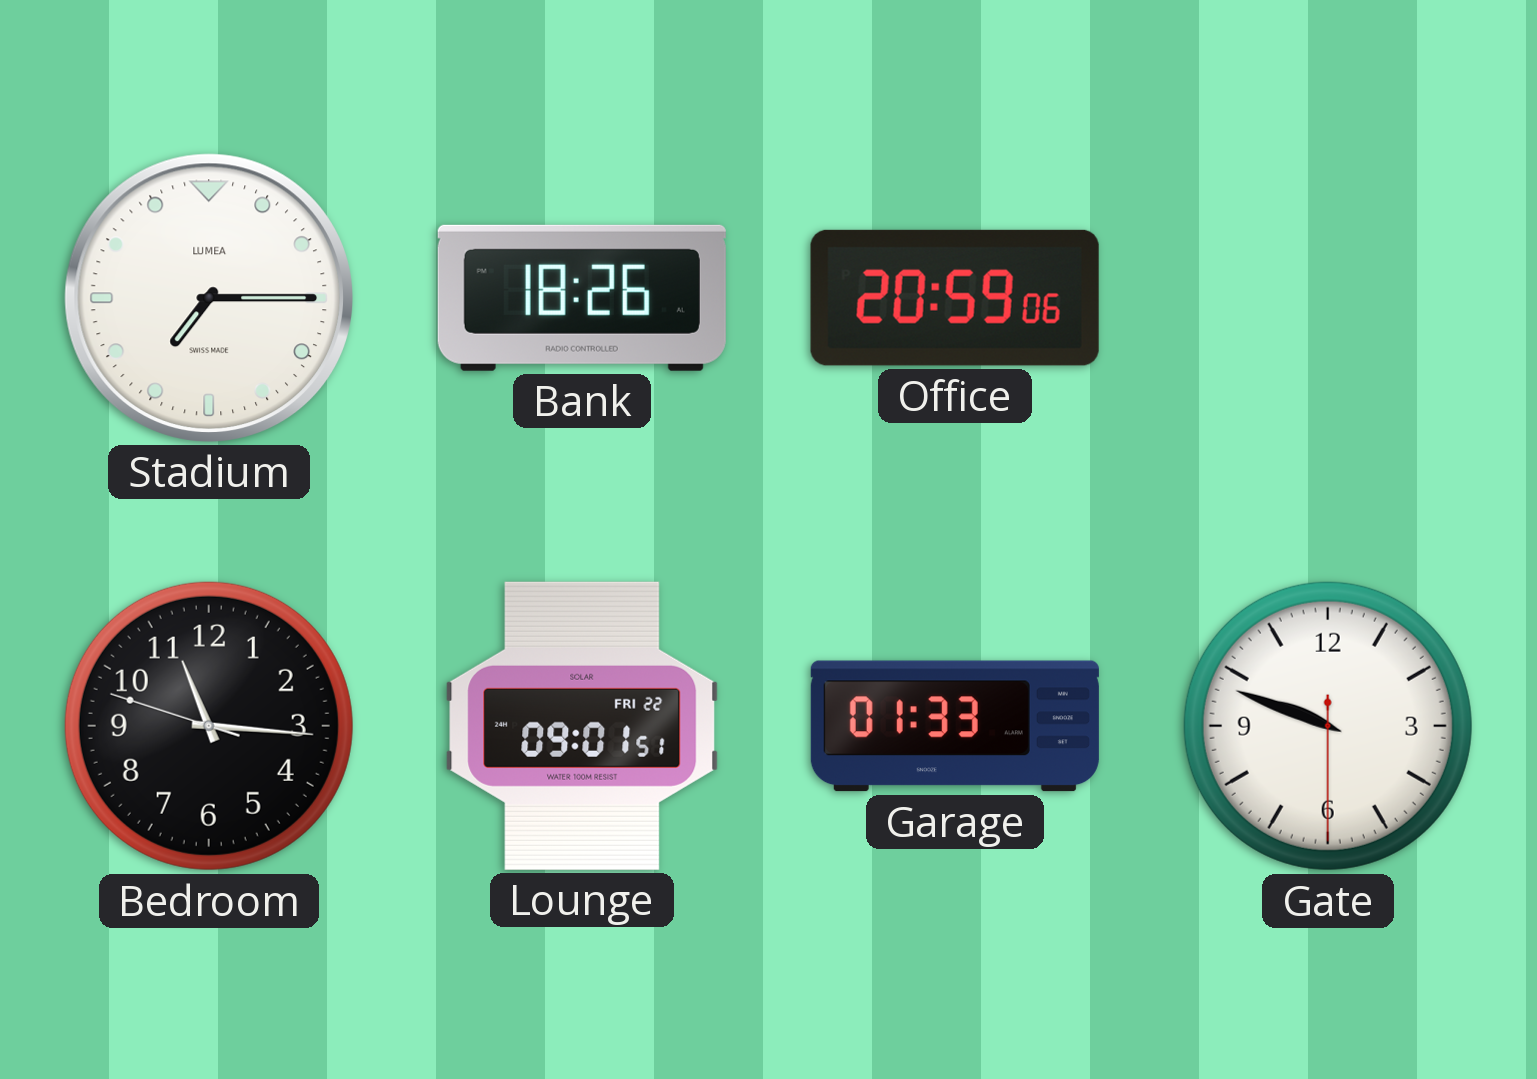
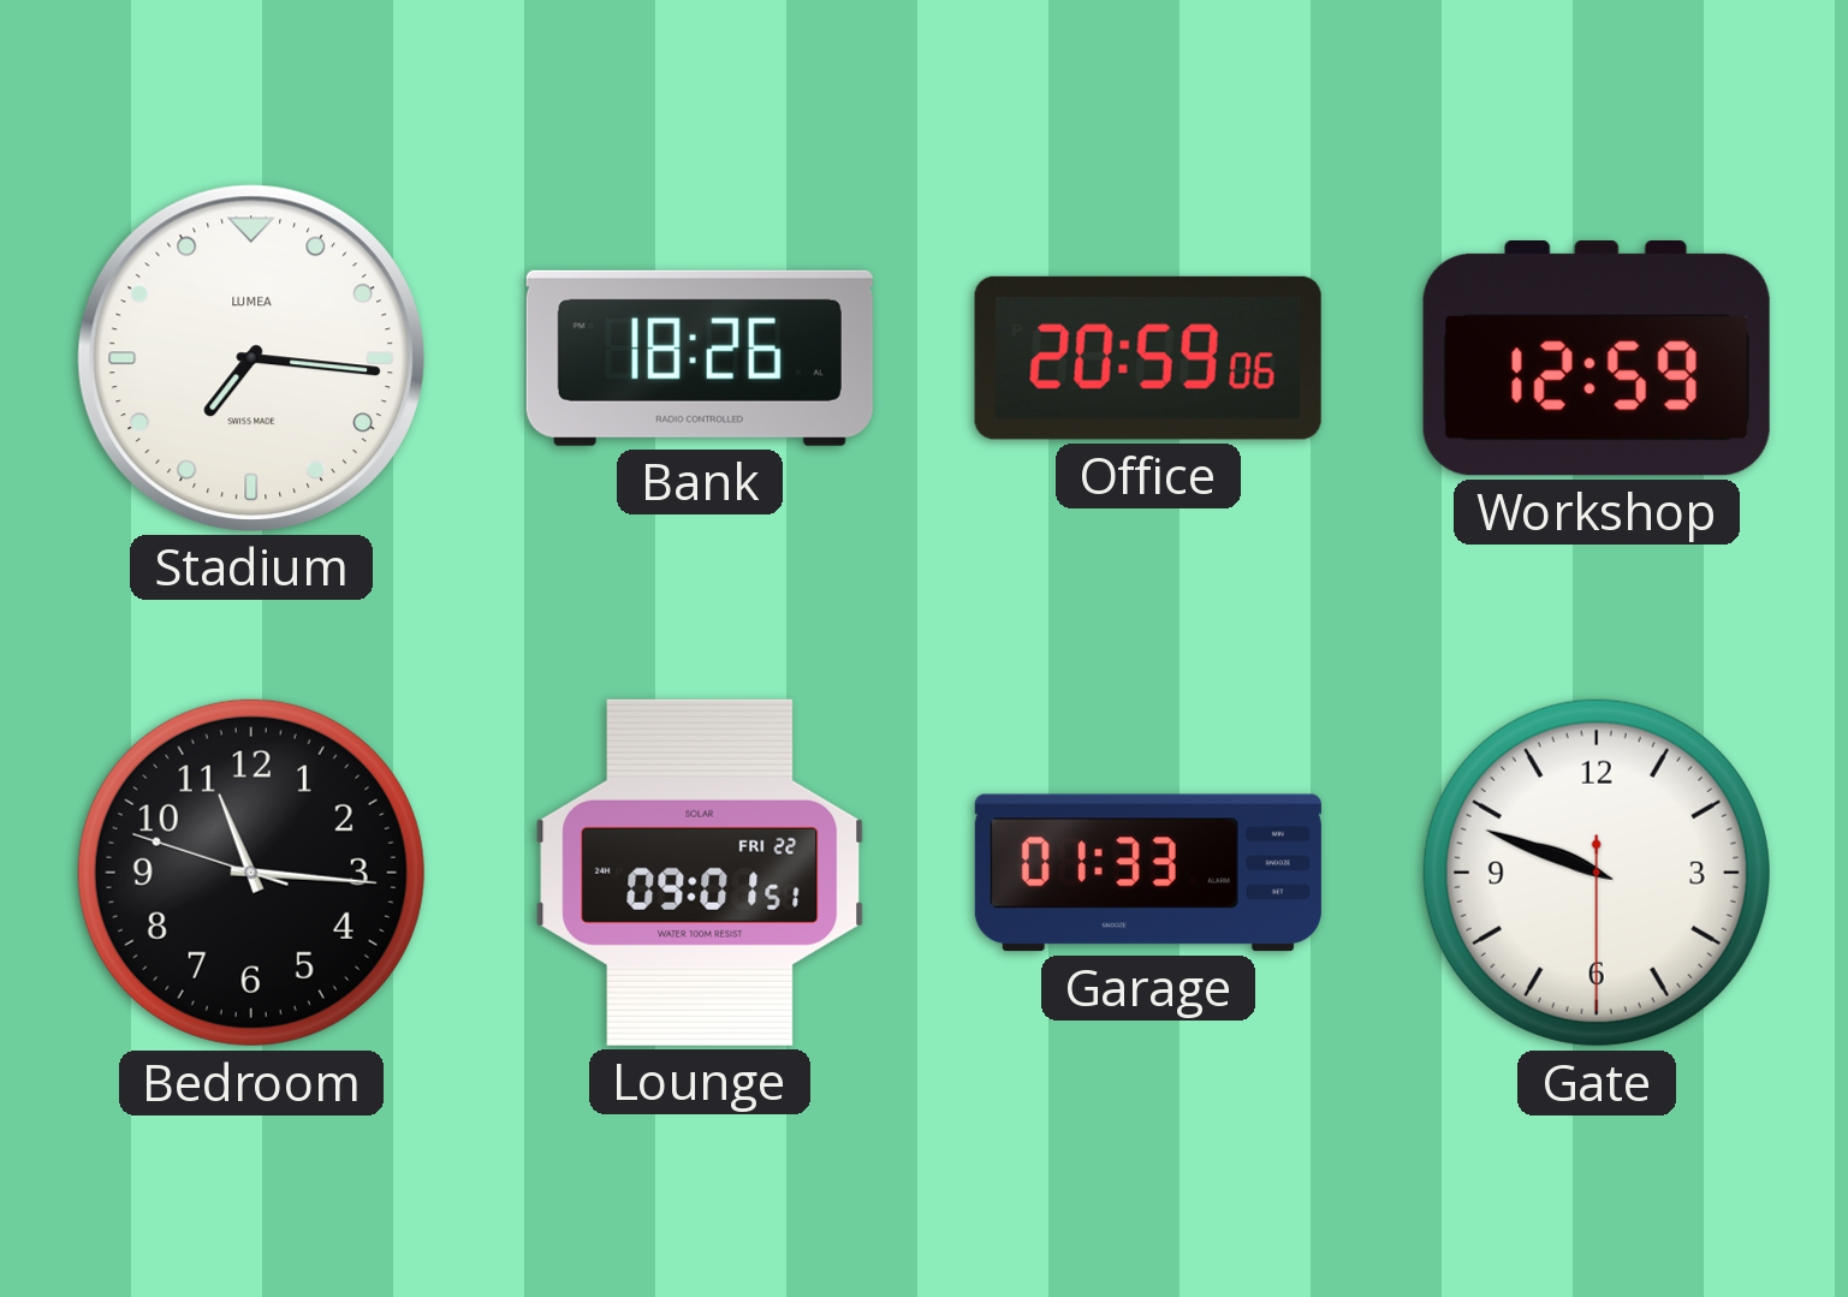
Stadium: 7:15 -> 7:16
Workshop: none -> 12:59
